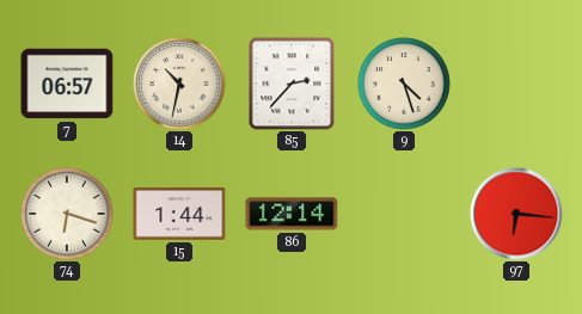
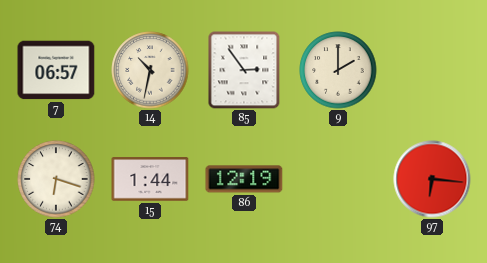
85: 2:37 -> 2:54
9: 4:27 -> 2:00
86: 12:14 -> 12:19
